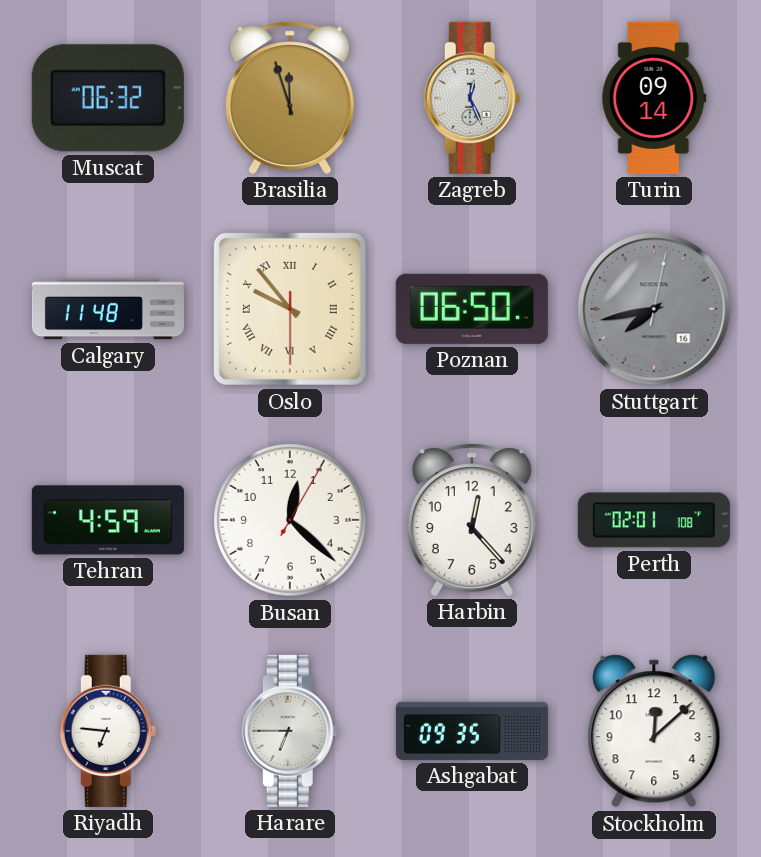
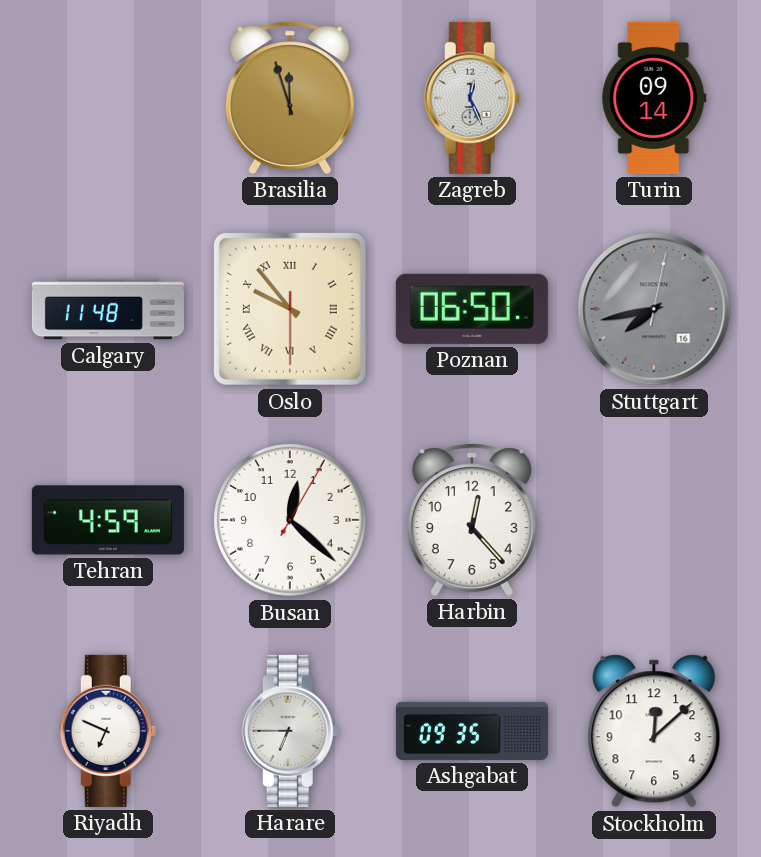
Muscat: 06:32 -> none
Perth: 02:01 -> none
Riyadh: 6:46 -> 6:49
